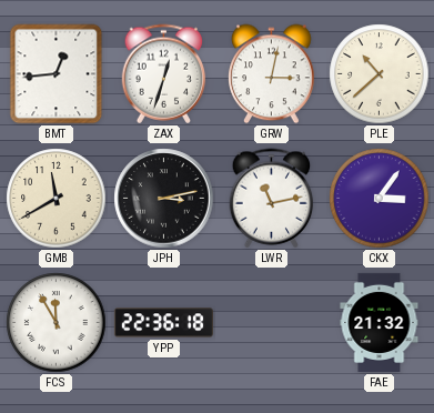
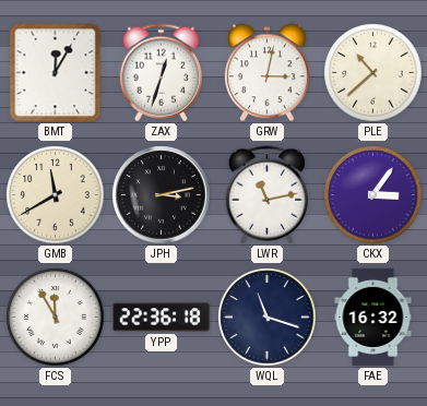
BMT: 12:44 -> 12:05
WQL: none -> 11:18
FAE: 21:32 -> 16:32
